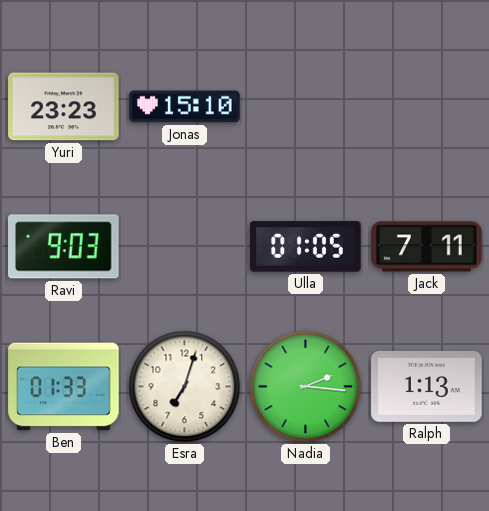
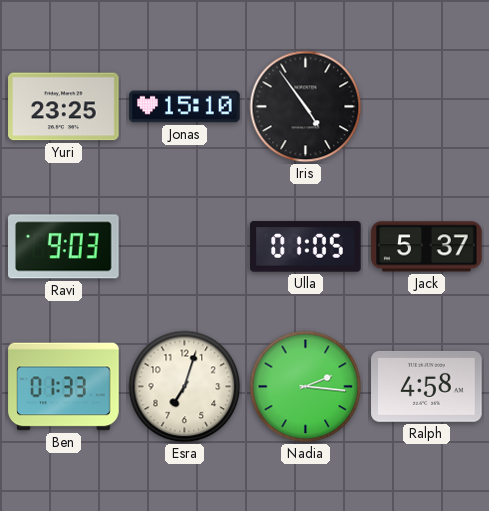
Yuri: 23:23 -> 23:25
Iris: none -> 4:54
Jack: 7:11 -> 5:37
Ralph: 1:13 -> 4:58
